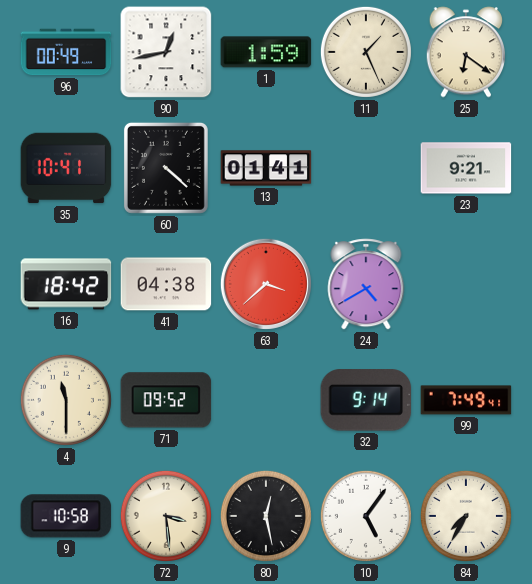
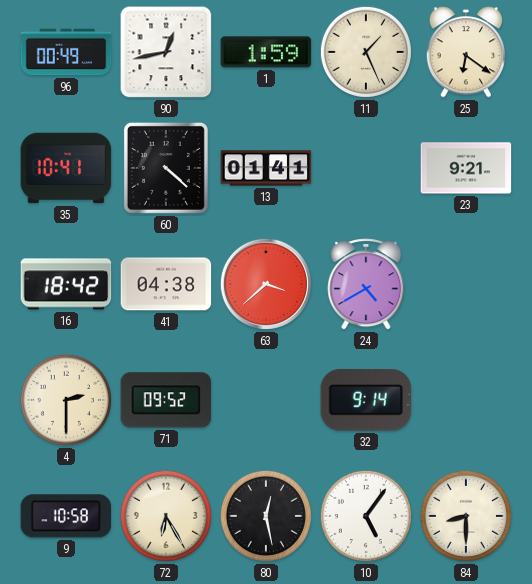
4: 11:30 -> 2:30
99: 7:49 -> none
72: 3:29 -> 6:25
84: 7:35 -> 8:30
